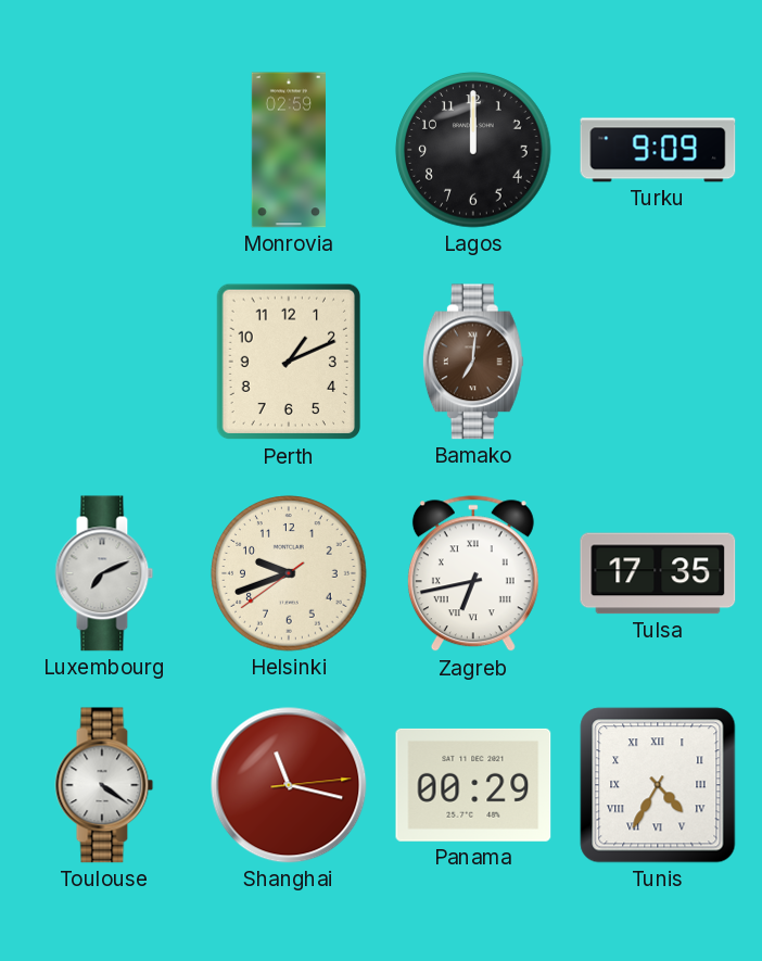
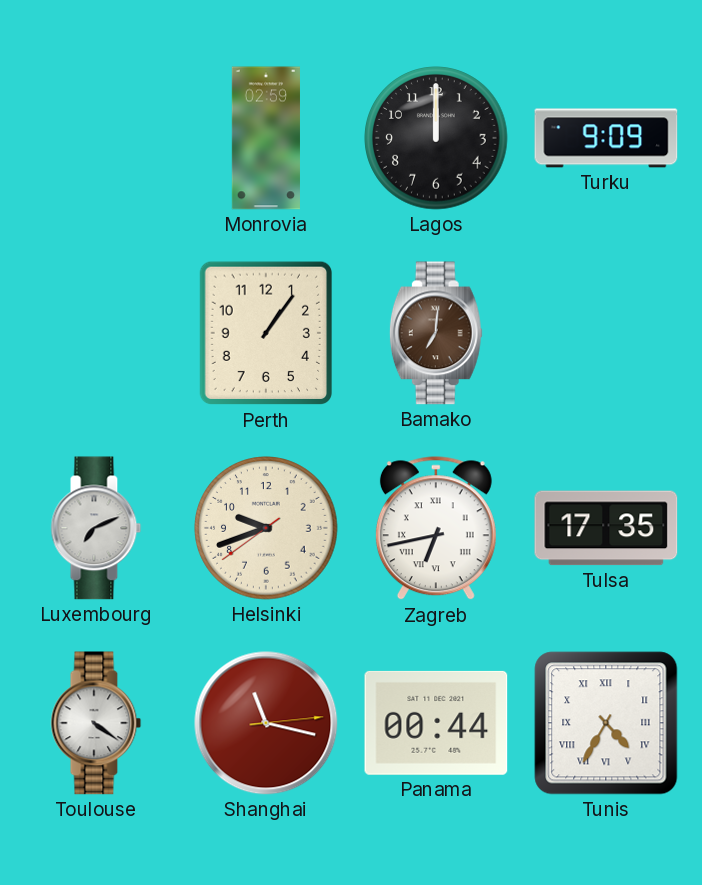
Perth: 1:11 -> 1:06
Panama: 00:29 -> 00:44
